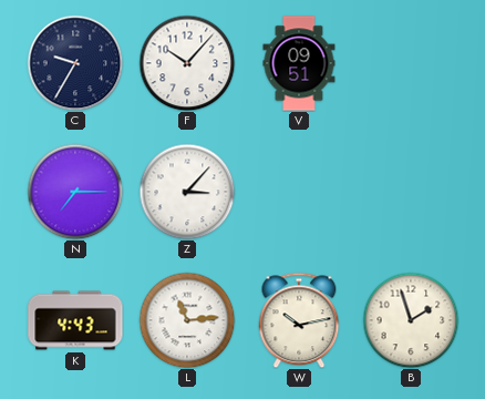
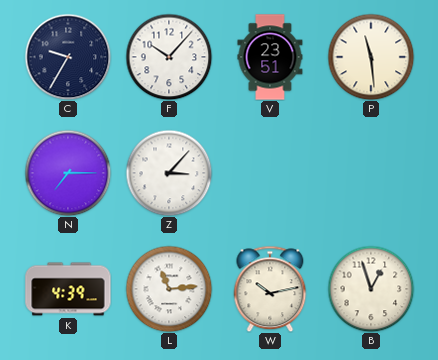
V: 09:51 -> 23:51
P: none -> 11:29
K: 4:43 -> 4:39
B: 1:57 -> 12:57
